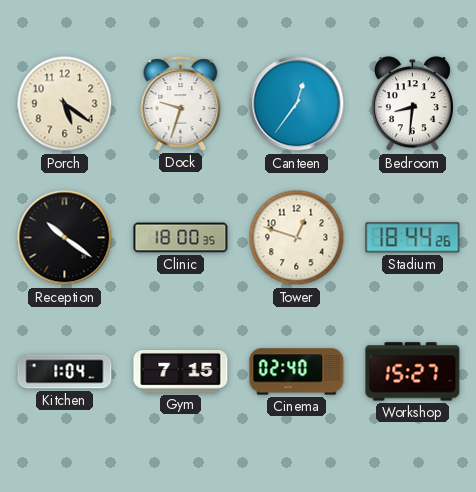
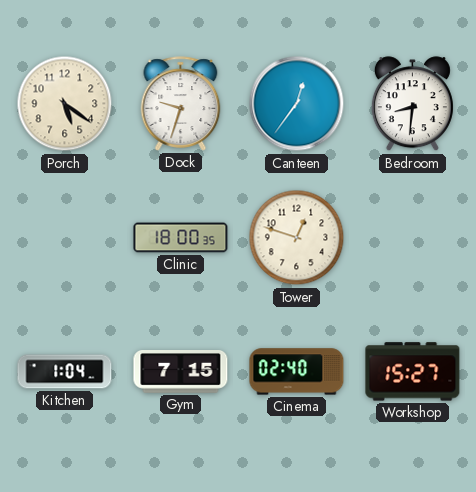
Reception: 10:21 -> none
Stadium: 18:44 -> none
